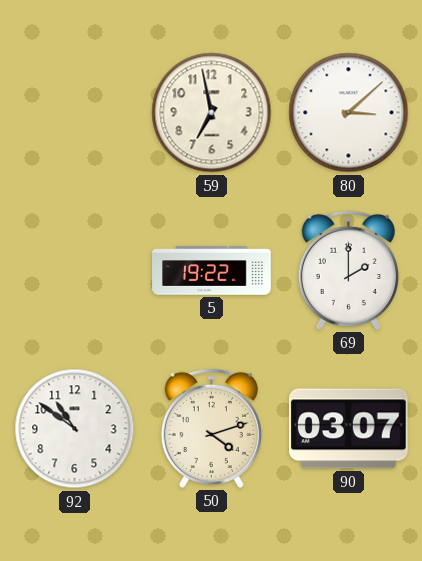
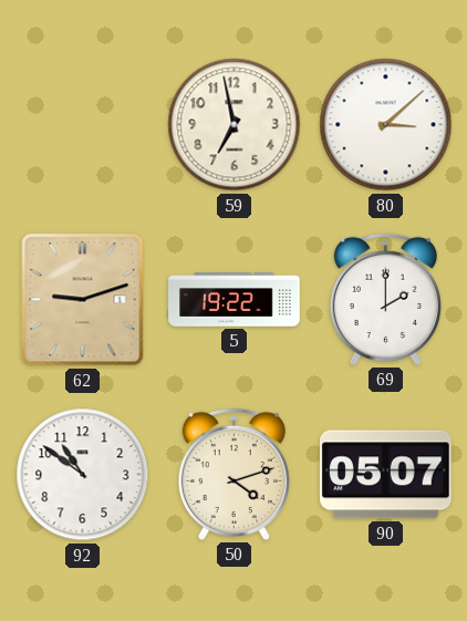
62: none -> 9:12
90: 03:07 -> 05:07
